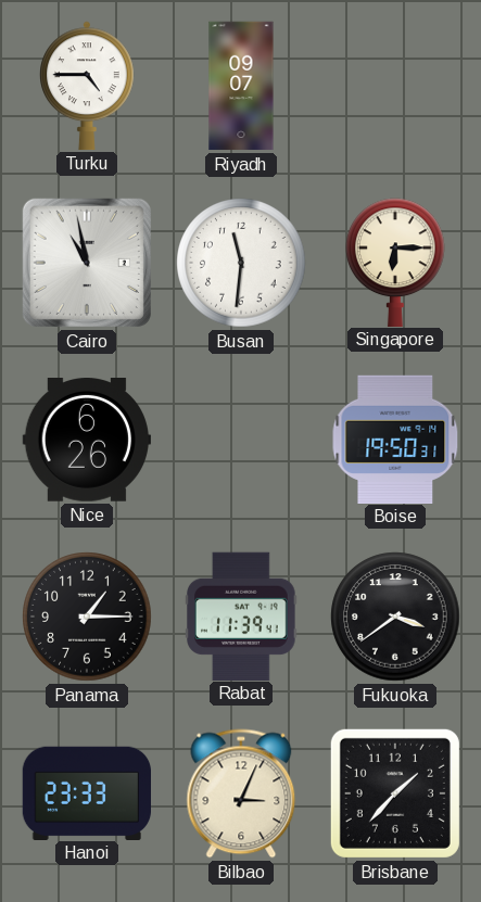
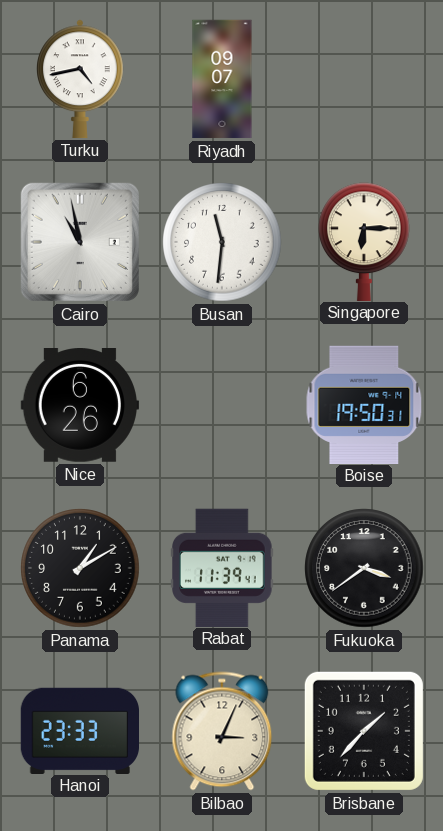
Turku: 4:45 -> 4:43
Panama: 1:15 -> 1:10
